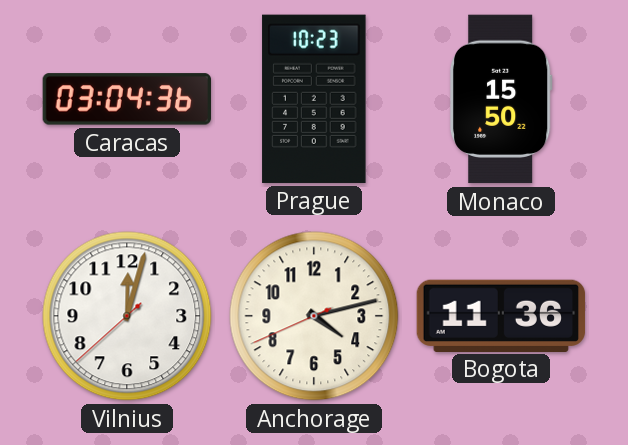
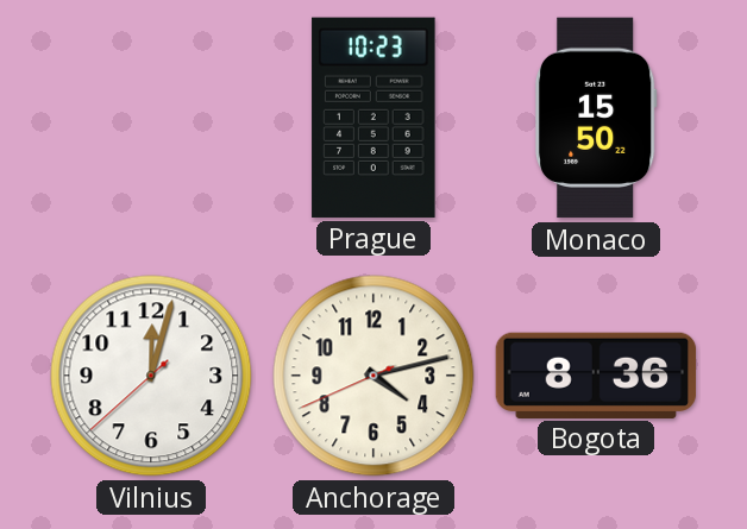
Caracas: 03:04 -> none
Bogota: 11:36 -> 8:36
